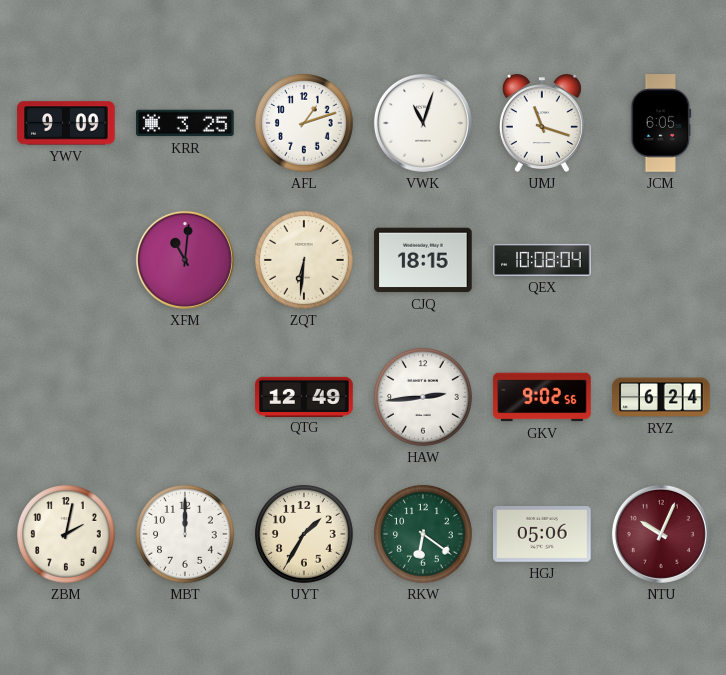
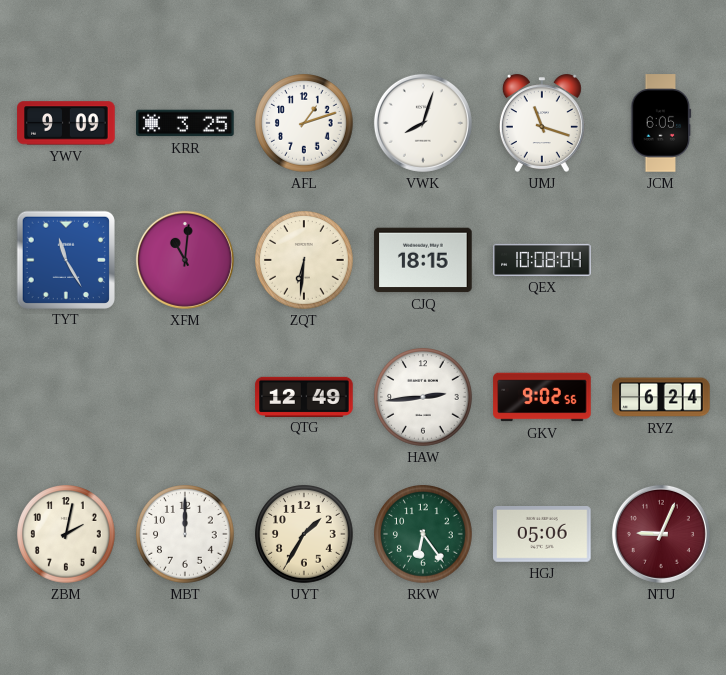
VWK: 11:03 -> 8:03
TYT: none -> 11:25
RKW: 6:21 -> 6:24
NTU: 10:04 -> 9:04
